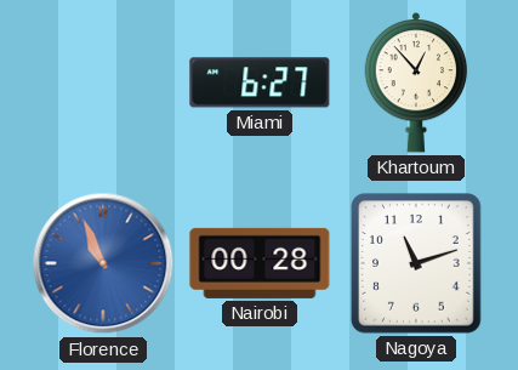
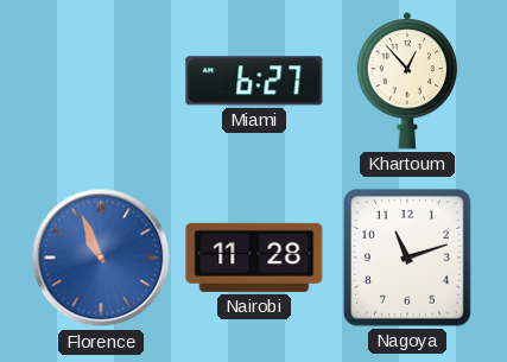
Nairobi: 00:28 -> 11:28
